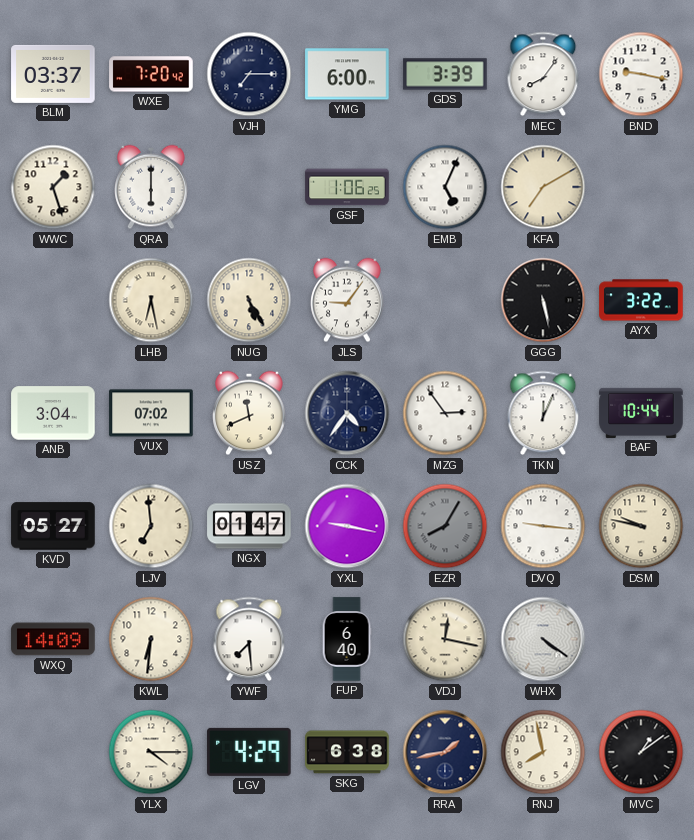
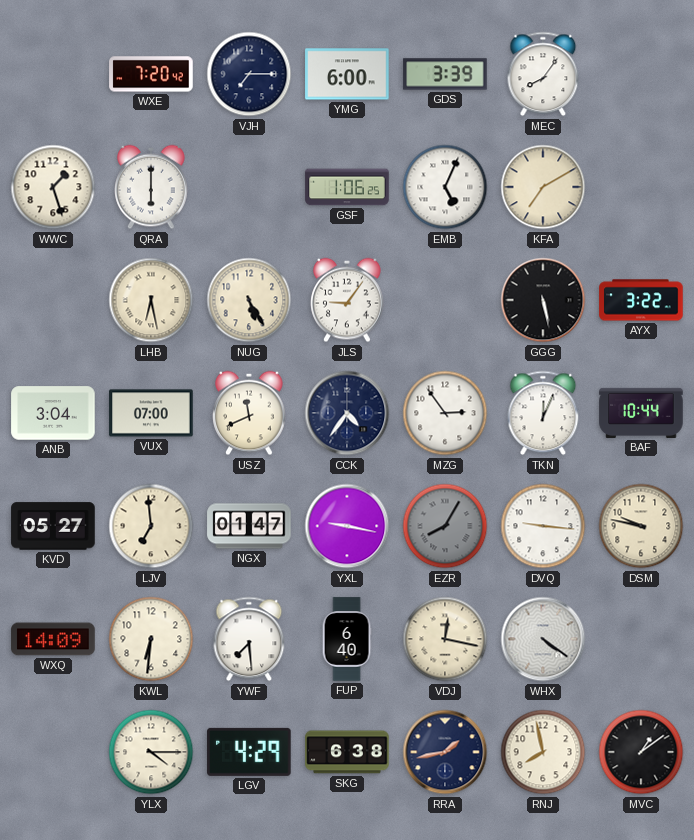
BLM: 03:37 -> none
BND: 9:17 -> none
VUX: 07:02 -> 07:00
